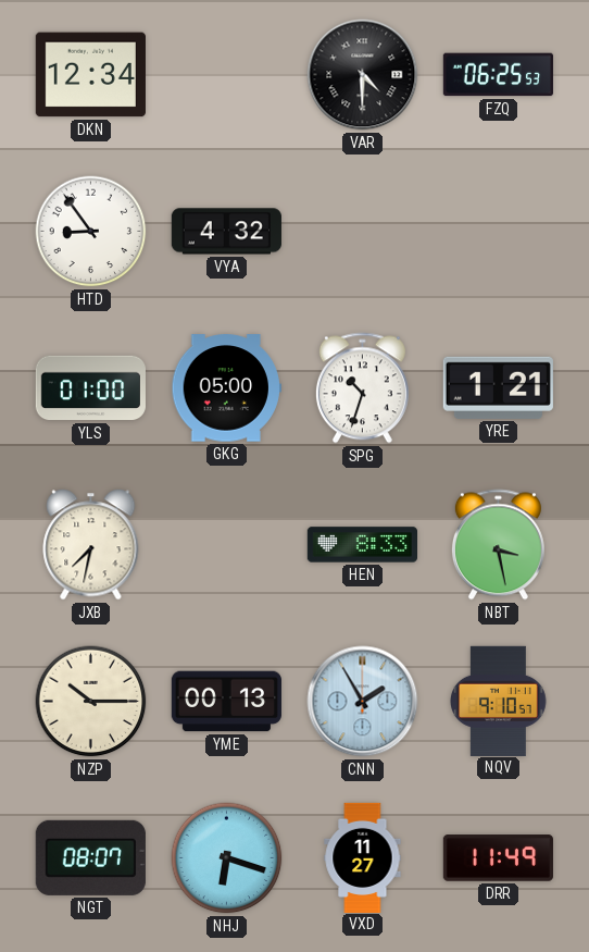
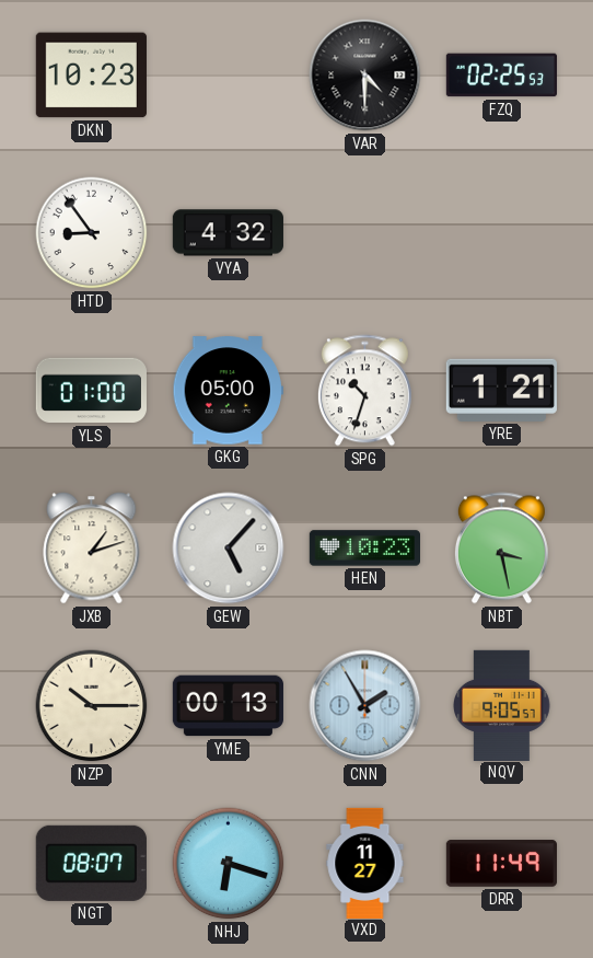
DKN: 12:34 -> 10:23
FZQ: 06:25 -> 02:25
JXB: 7:32 -> 1:12
GEW: none -> 5:07
HEN: 8:33 -> 10:23
NQV: 9:10 -> 9:05
